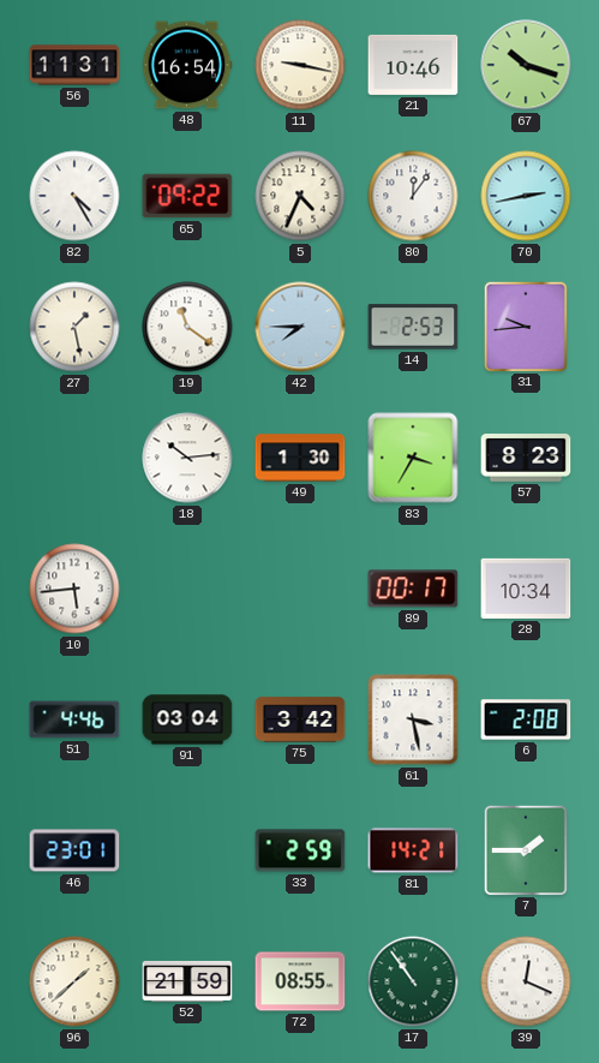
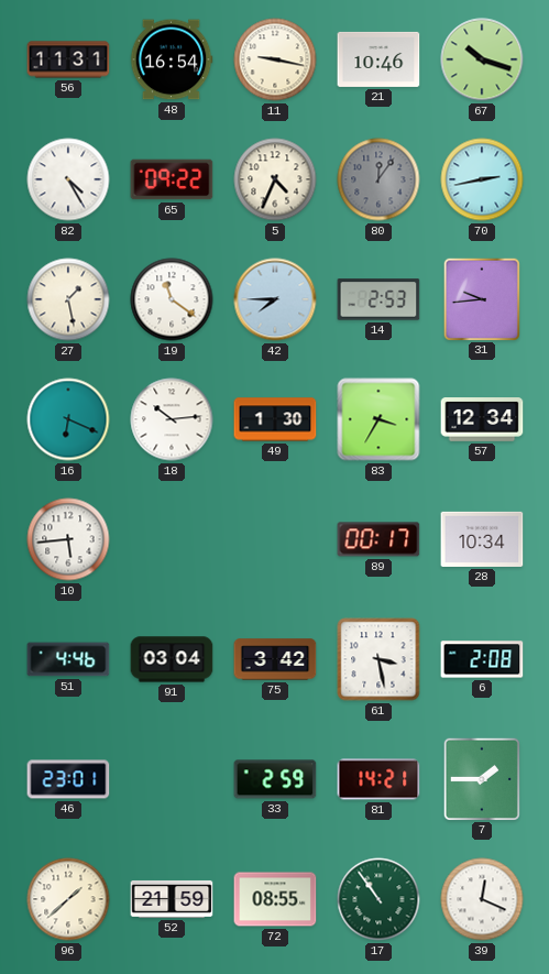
80 dial: white -> grey
16: none -> 6:19
57: 8:23 -> 12:34
